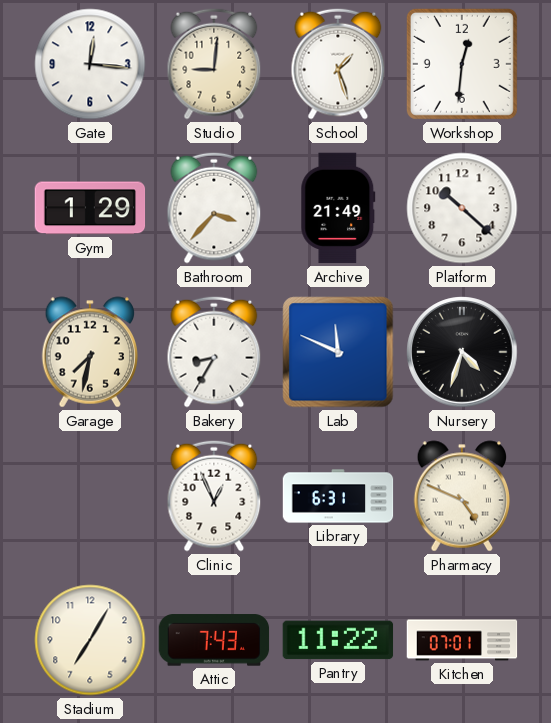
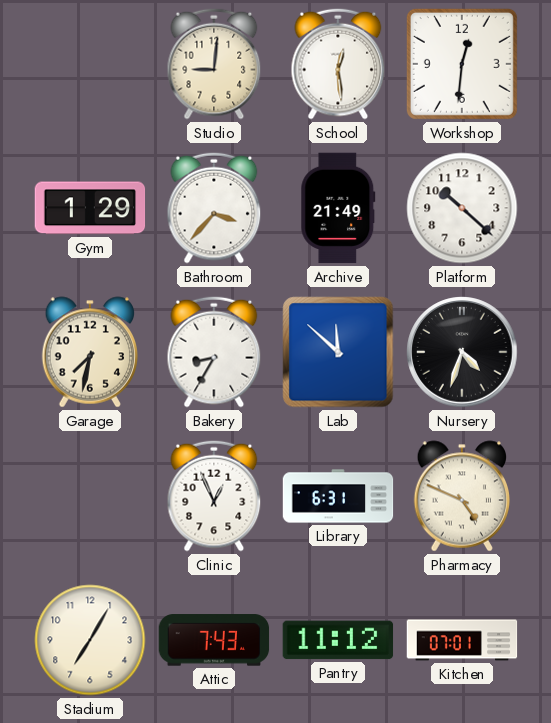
Gate: 12:16 -> none
School: 1:27 -> 12:29
Lab: 11:49 -> 11:52
Pantry: 11:22 -> 11:12
